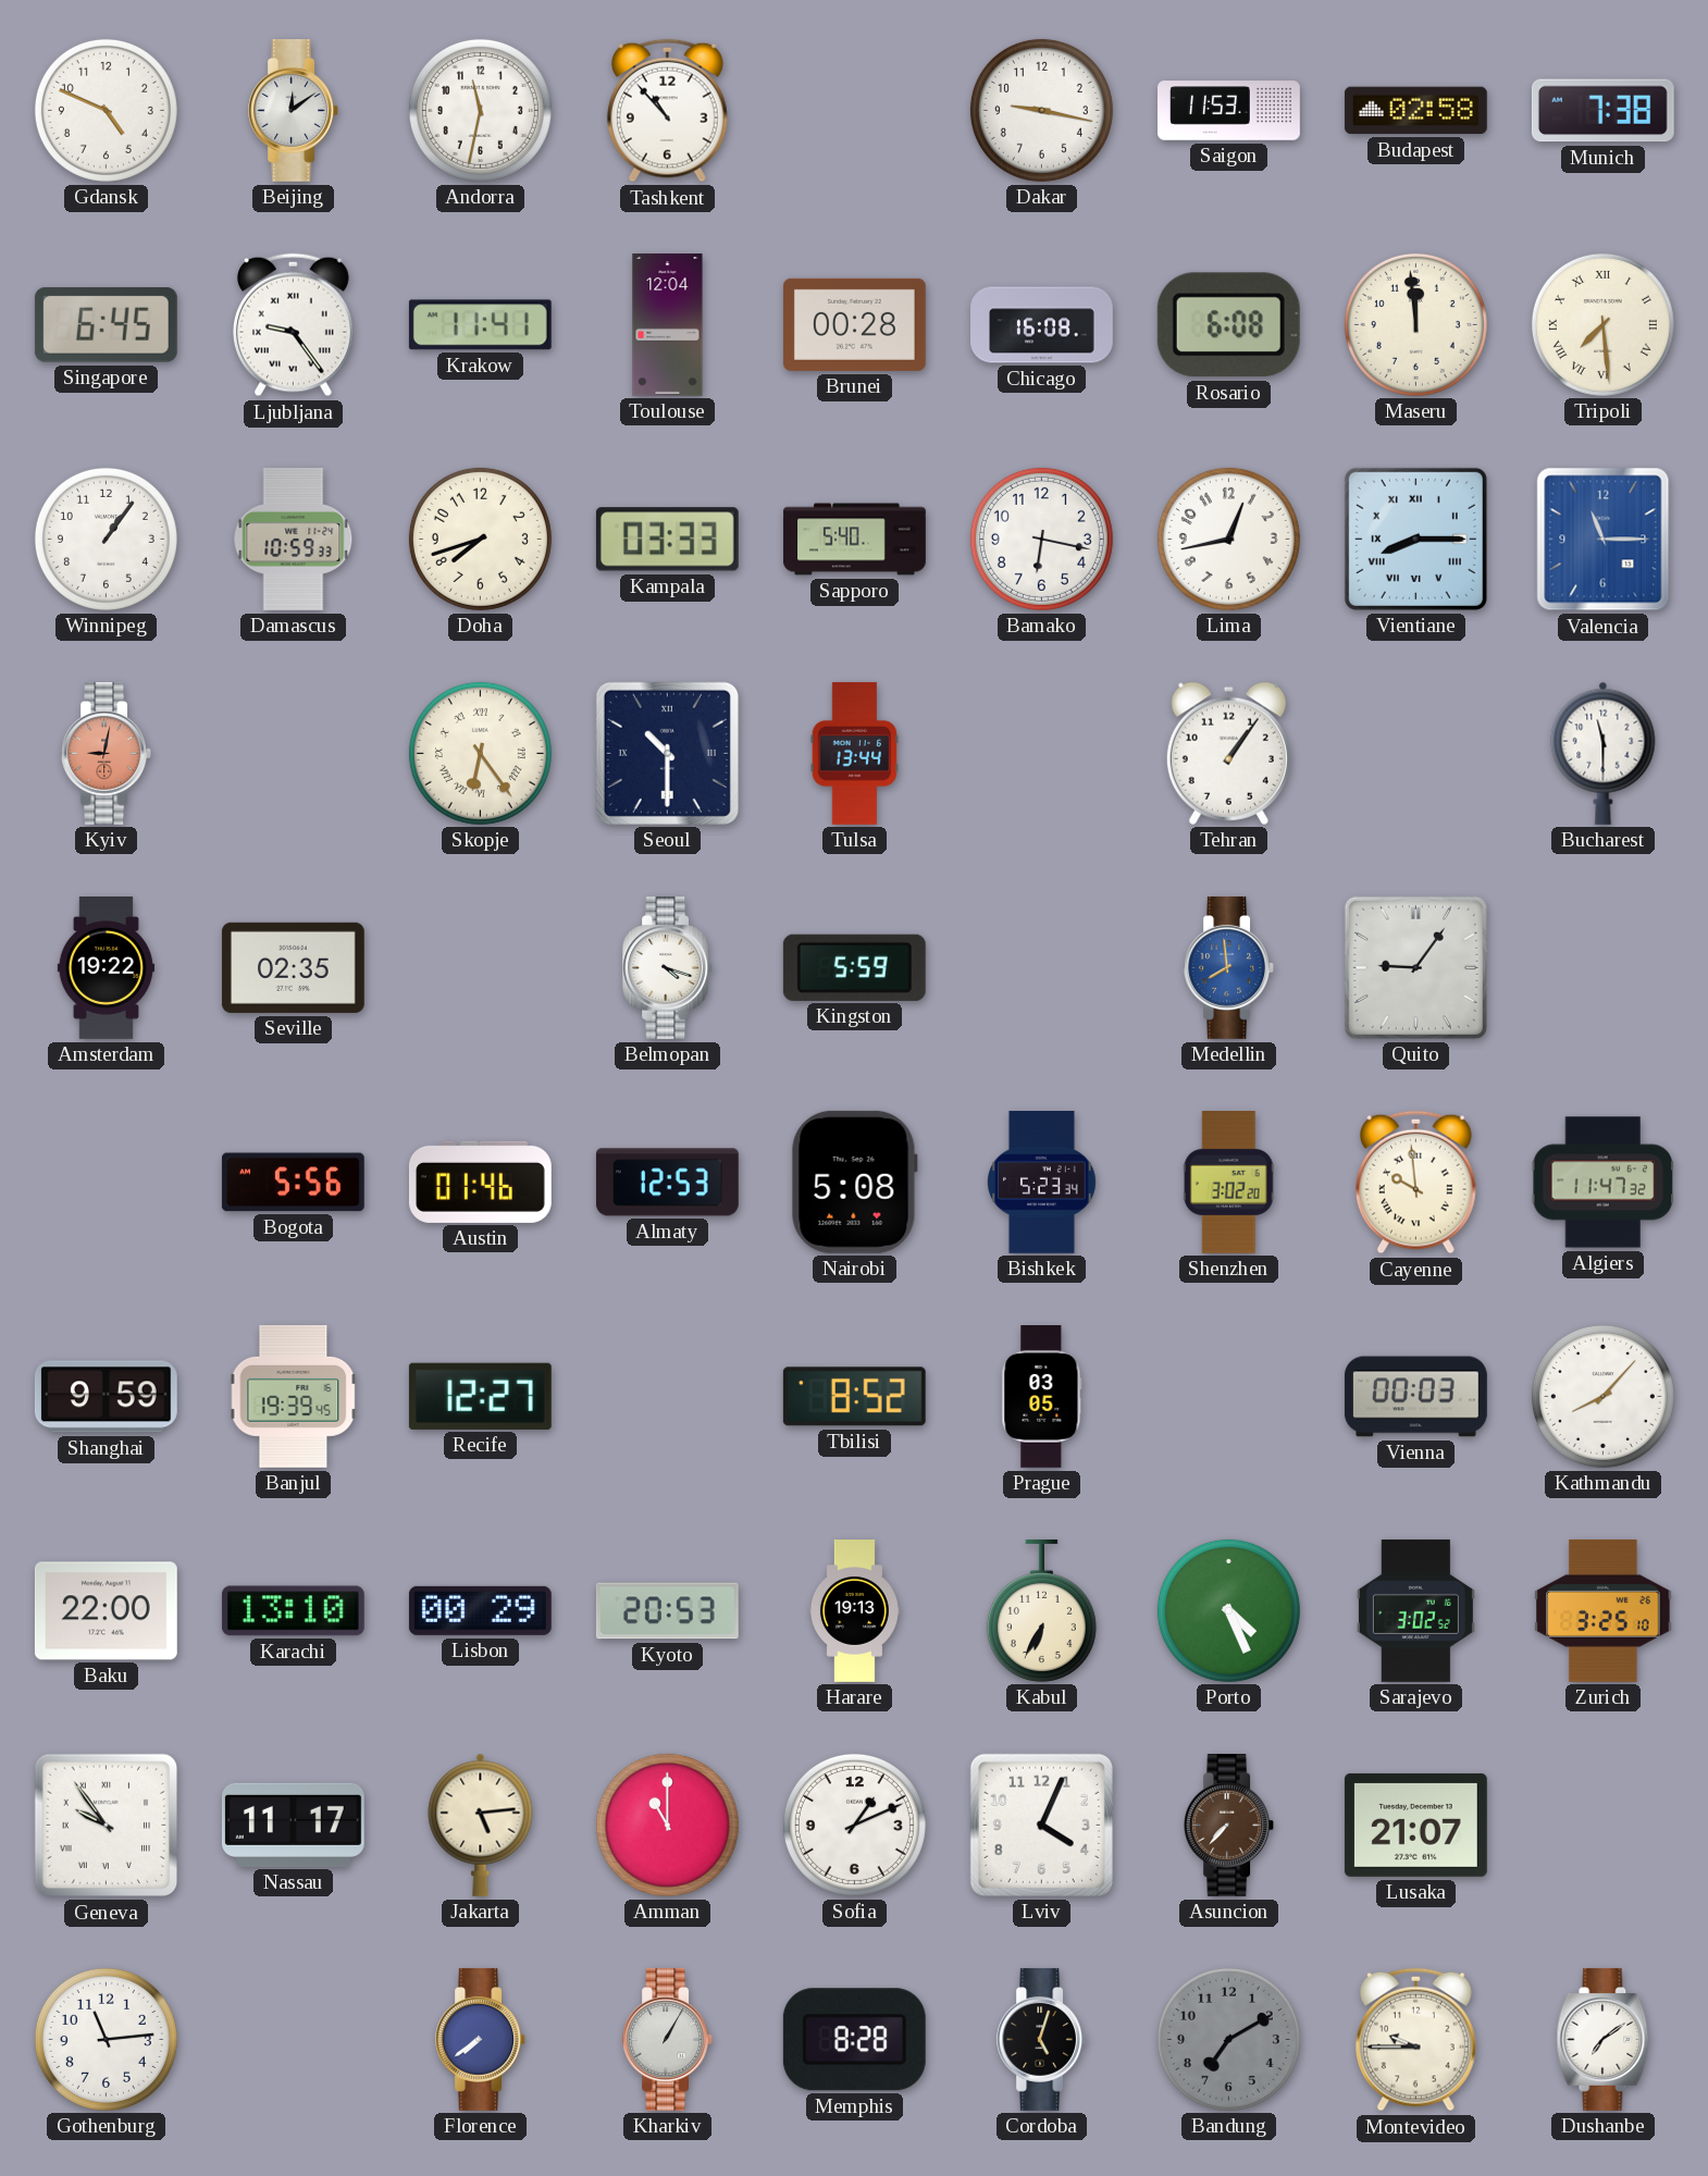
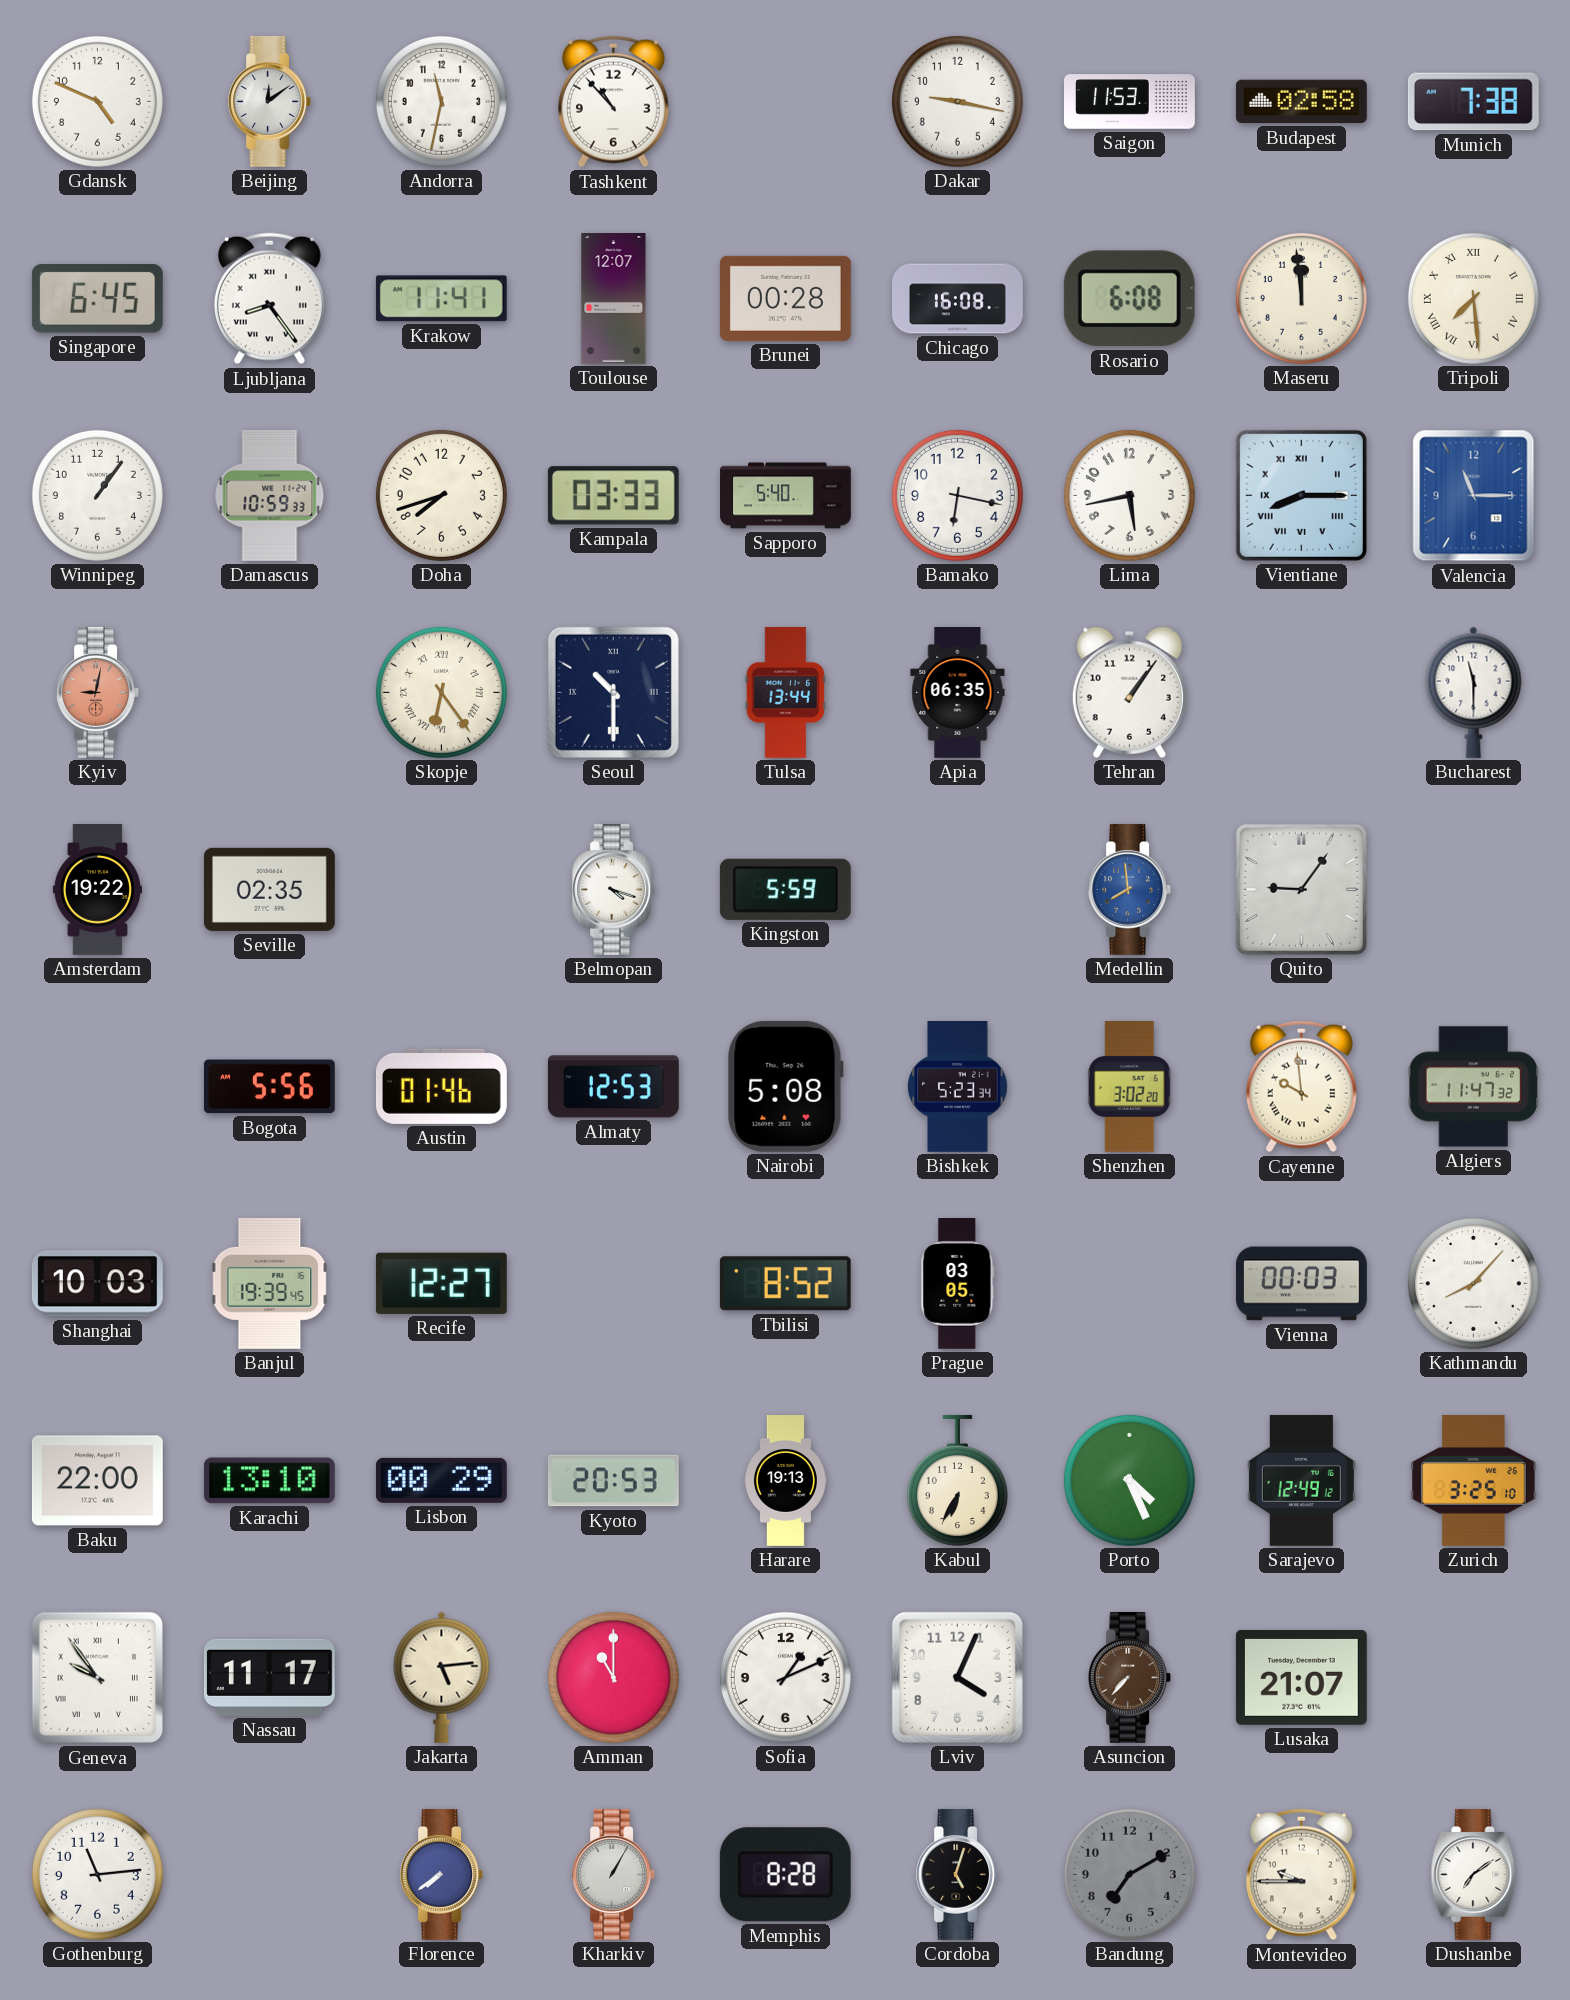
Ljubljana: 9:24 -> 8:24
Toulouse: 12:04 -> 12:07
Lima: 12:43 -> 5:43
Apia: none -> 06:35
Shanghai: 9:59 -> 10:03
Sarajevo: 3:02 -> 12:49
